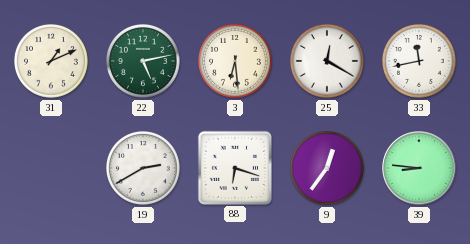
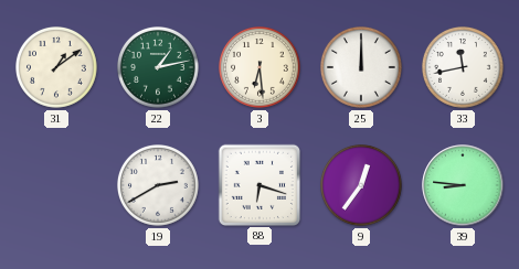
31: 1:11 -> 1:09
22: 5:13 -> 1:13
25: 12:20 -> 12:00
